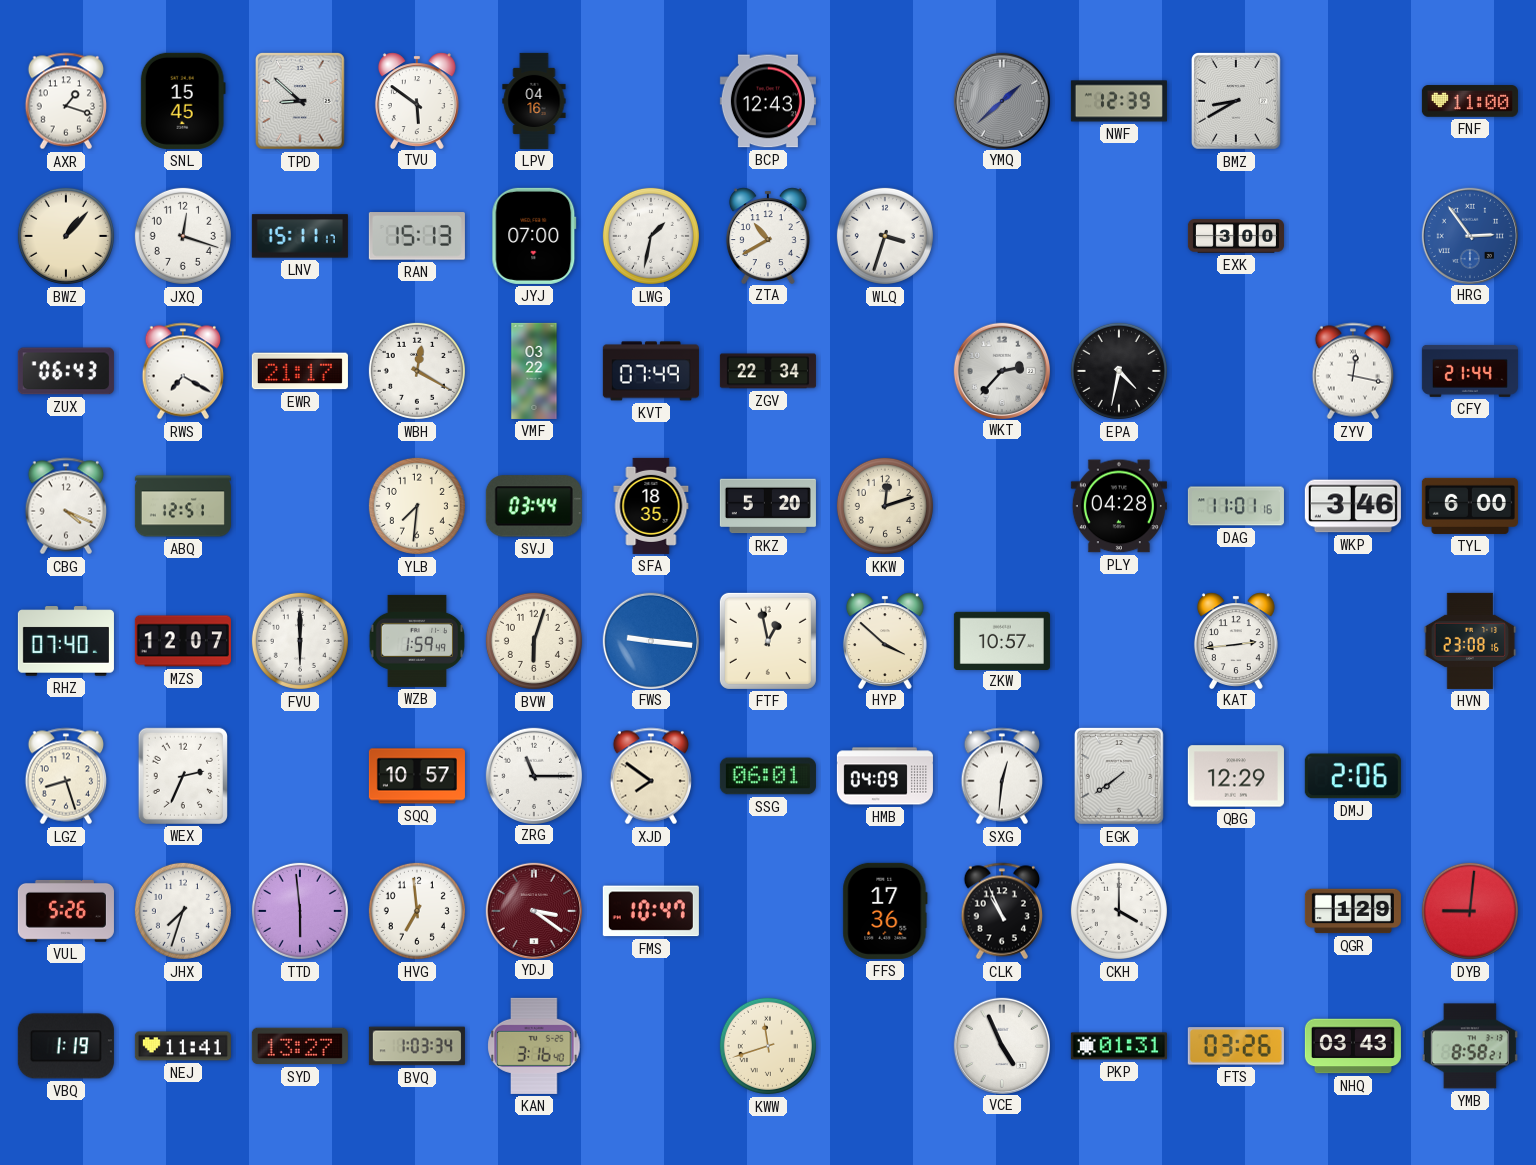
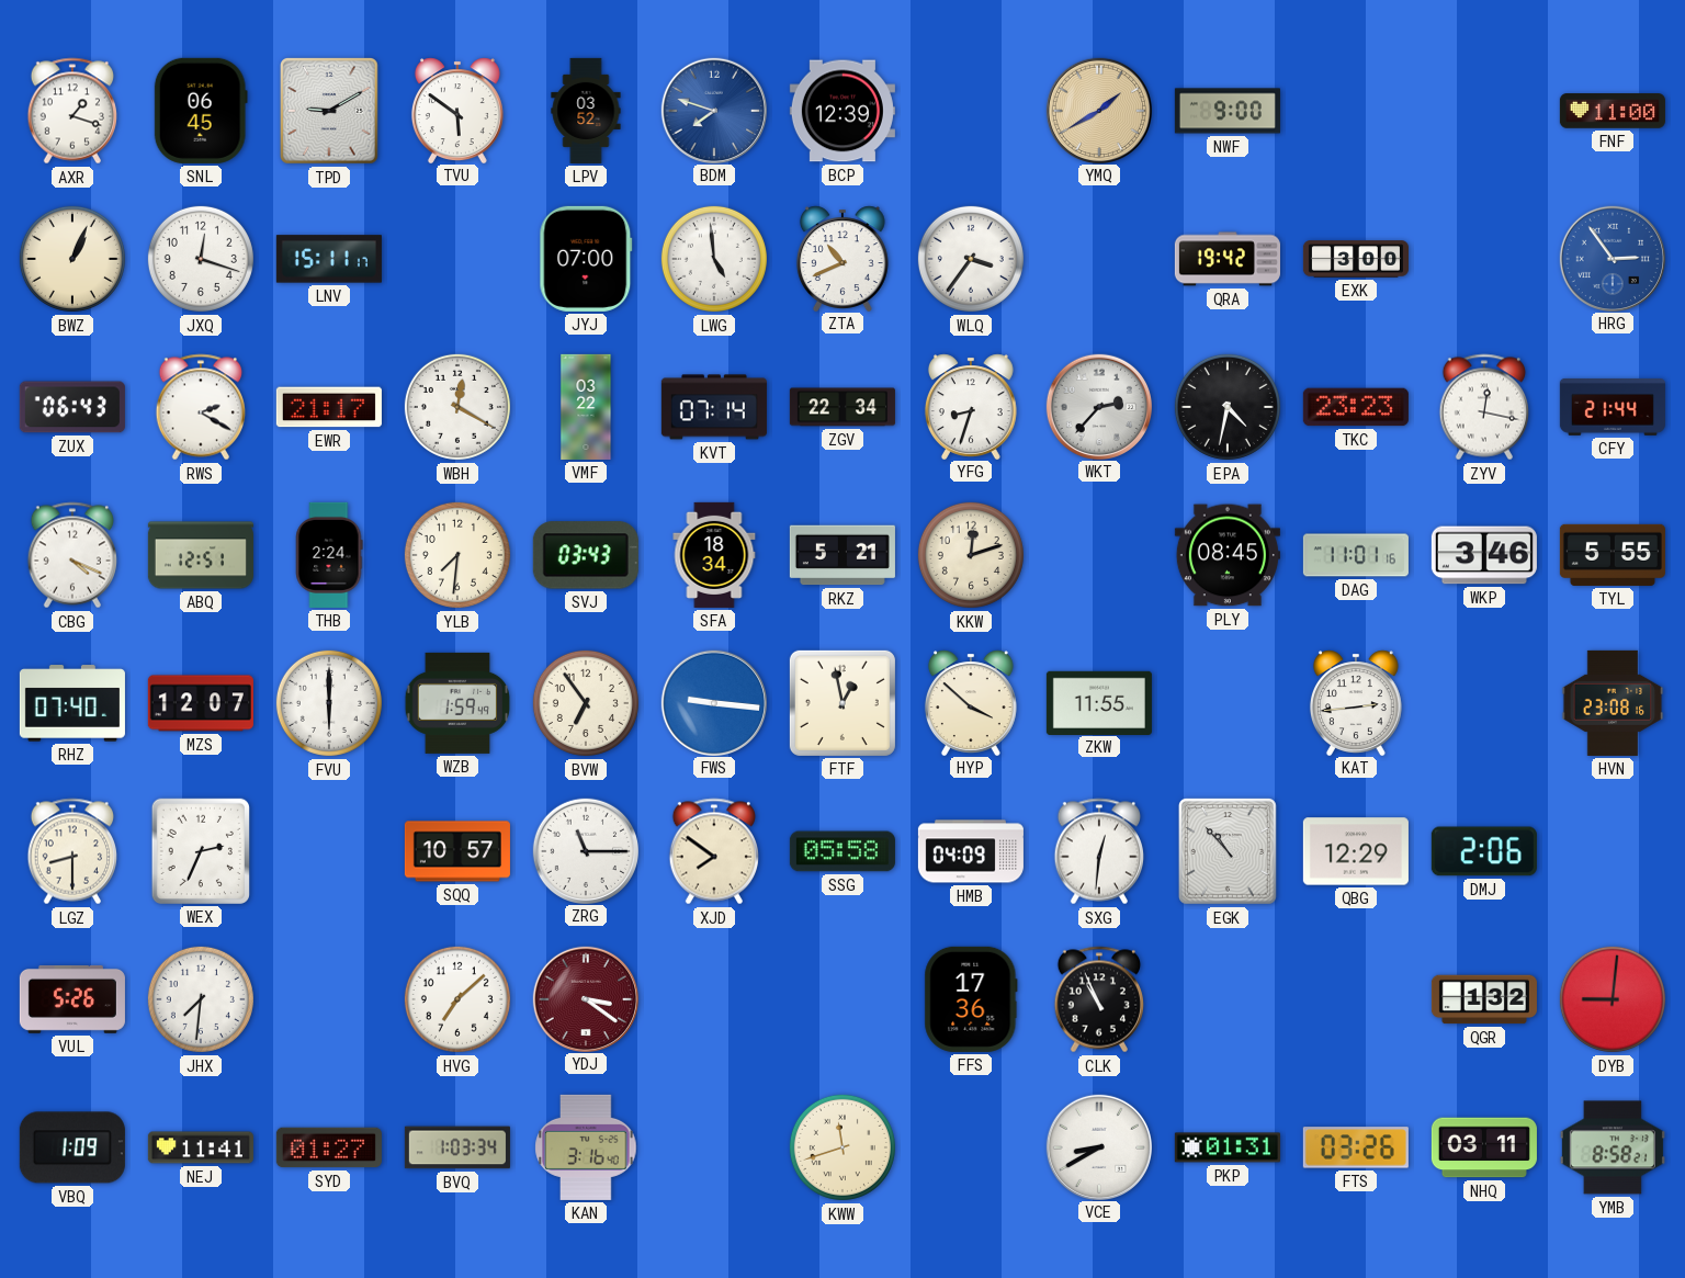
SNL: 15:45 -> 06:45
TPD: 8:52 -> 9:10
LPV: 04:16 -> 03:52
BDM: none -> 7:48
BCP: 12:43 -> 12:39
YMQ: 1:38 -> 1:40
YMQ dial: grey -> champagne
NWF: 12:39 -> 9:00
BMZ: 8:40 -> none
BWZ: 1:07 -> 1:04
RAN: 15:13 -> none
LWG: 1:32 -> 4:59
ZTA: 10:40 -> 10:41
WLQ: 3:33 -> 3:36
QRA: none -> 19:42
RWS: 7:20 -> 2:20
KVT: 07:49 -> 07:14
YFG: none -> 8:33
TKC: none -> 23:23
THB: none -> 2:24
SVJ: 03:44 -> 03:43
SFA: 18:35 -> 18:34
RKZ: 5:20 -> 5:21
PLY: 04:28 -> 08:45
TYL: 6:00 -> 5:55
BVW: 6:03 -> 6:54
ZKW: 10:57 -> 11:55
LGZ: 8:27 -> 8:30
SSG: 06:01 -> 05:58
EGK: 7:39 -> 10:53
JHX: 7:33 -> 7:31
TTD: 5:59 -> none
HVG: 6:59 -> 7:08
FMS: 10:47 -> none
CKH: 4:00 -> none
QGR: 1:29 -> 1:32
VBQ: 1:19 -> 1:09
SYD: 13:27 -> 01:27
VCE: 4:56 -> 8:40
NHQ: 03:43 -> 03:11
